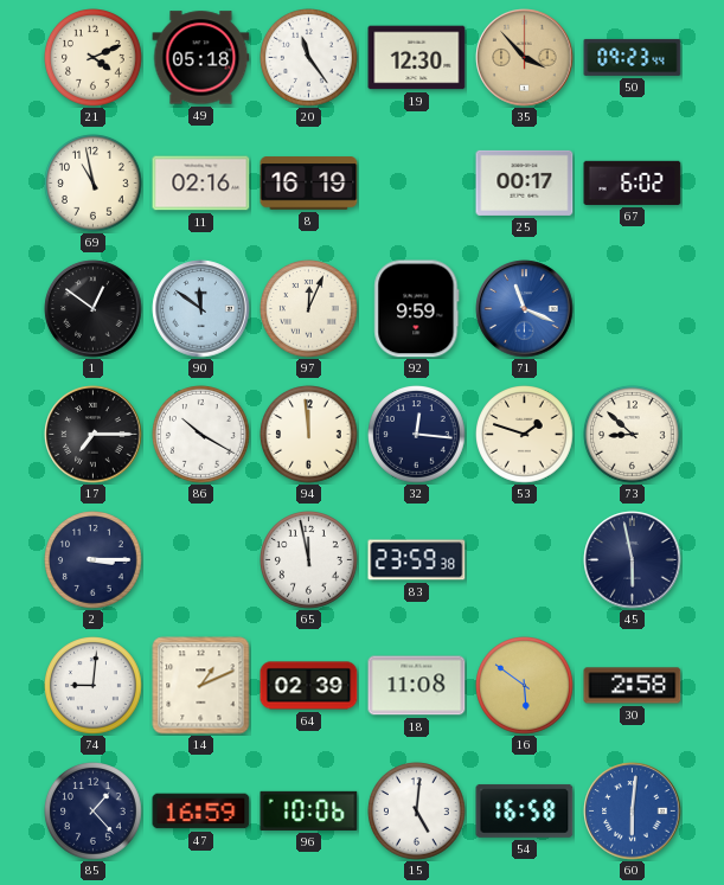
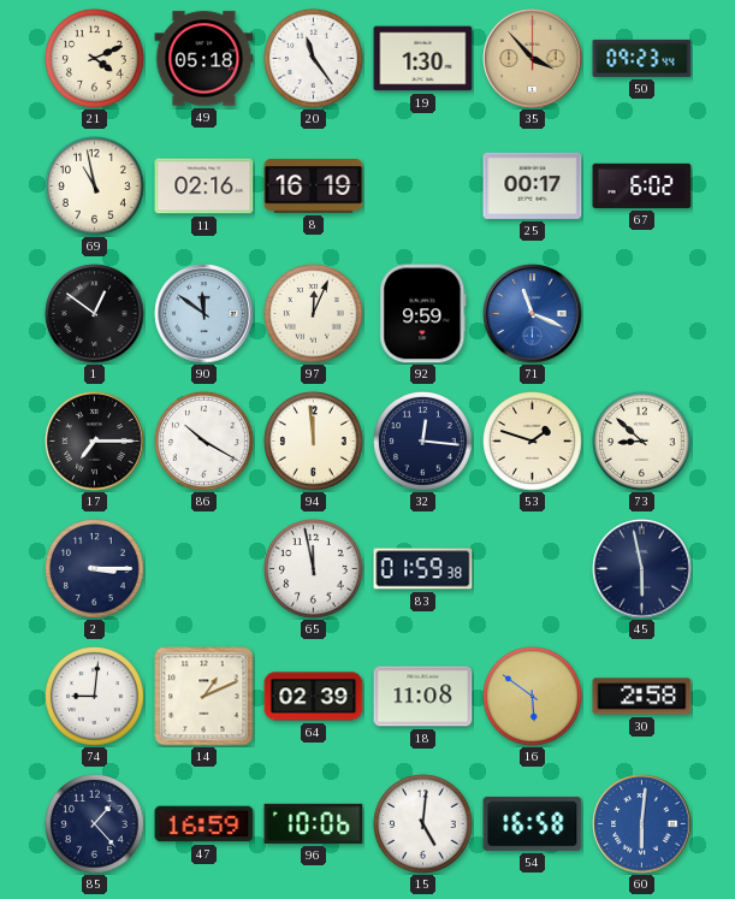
19: 12:30 -> 1:30
83: 23:59 -> 01:59
